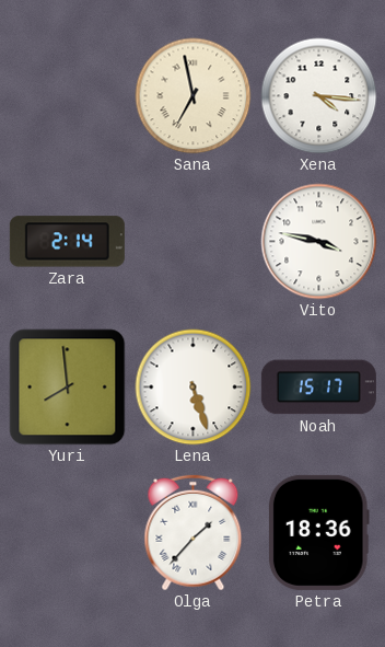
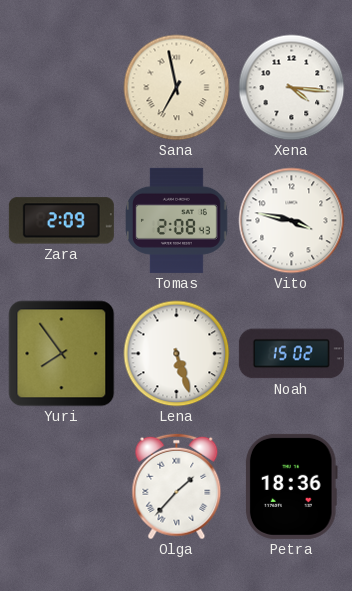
Zara: 2:14 -> 2:09
Tomas: none -> 2:08
Yuri: 7:59 -> 7:54
Noah: 15:17 -> 15:02
